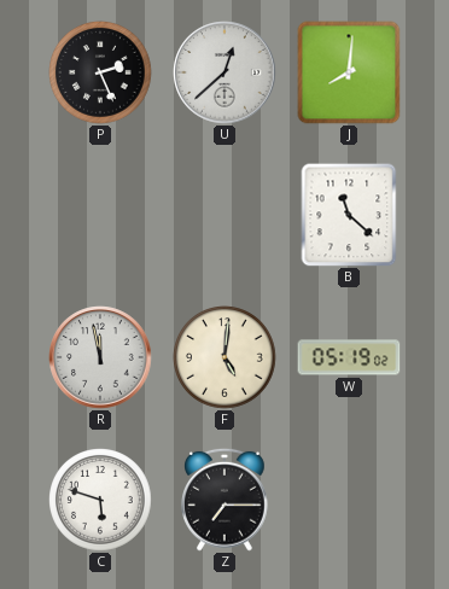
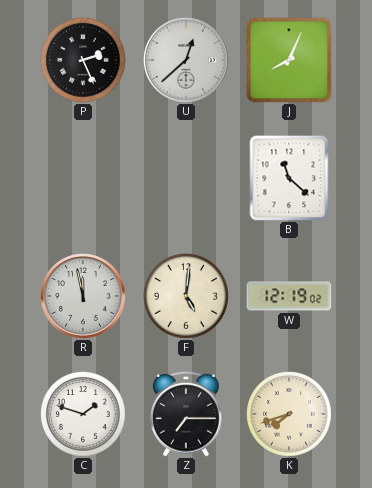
J: 8:01 -> 8:04
W: 05:19 -> 12:19
C: 5:48 -> 1:48
K: none -> 7:42
